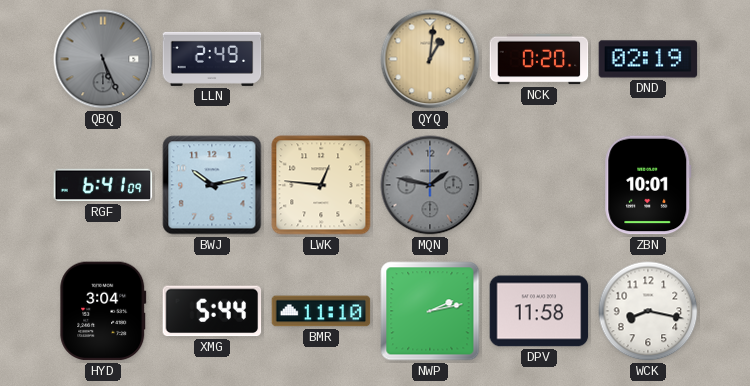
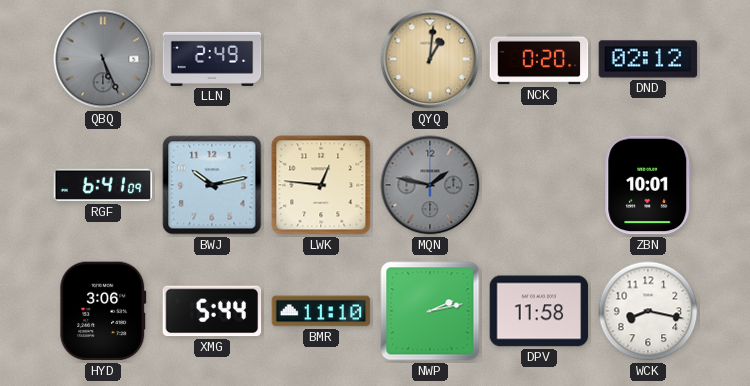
DND: 02:19 -> 02:12
HYD: 3:04 -> 3:06
